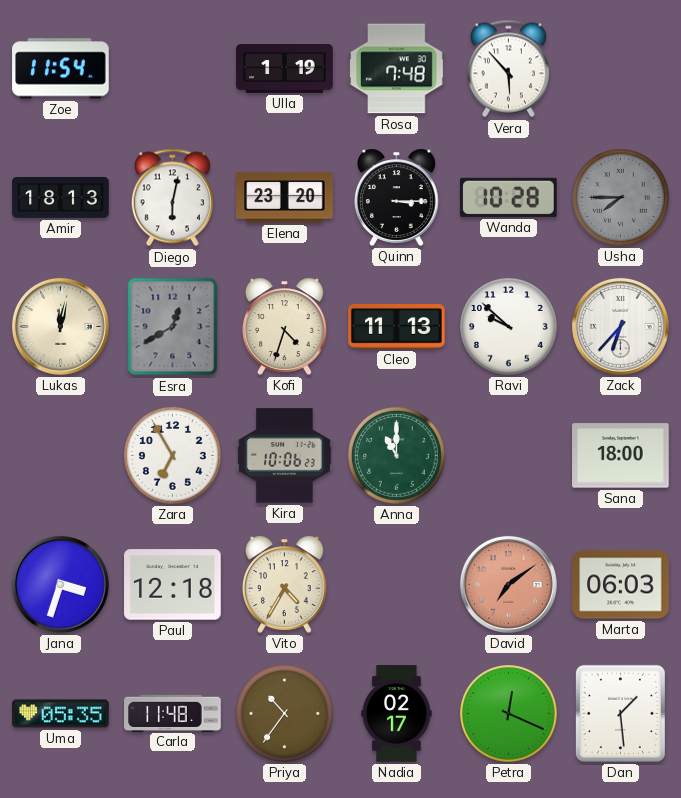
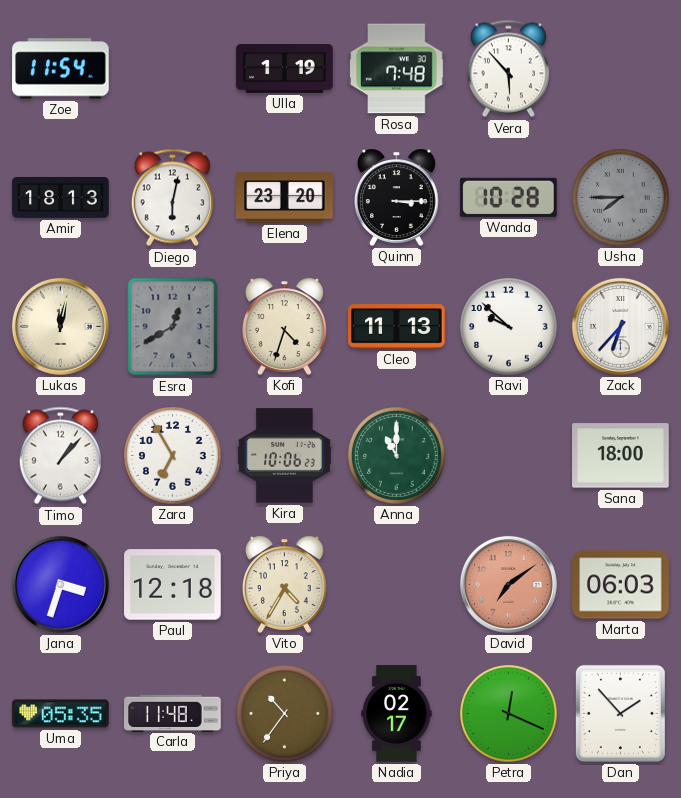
Timo: none -> 1:07
Dan: 1:29 -> 1:53
